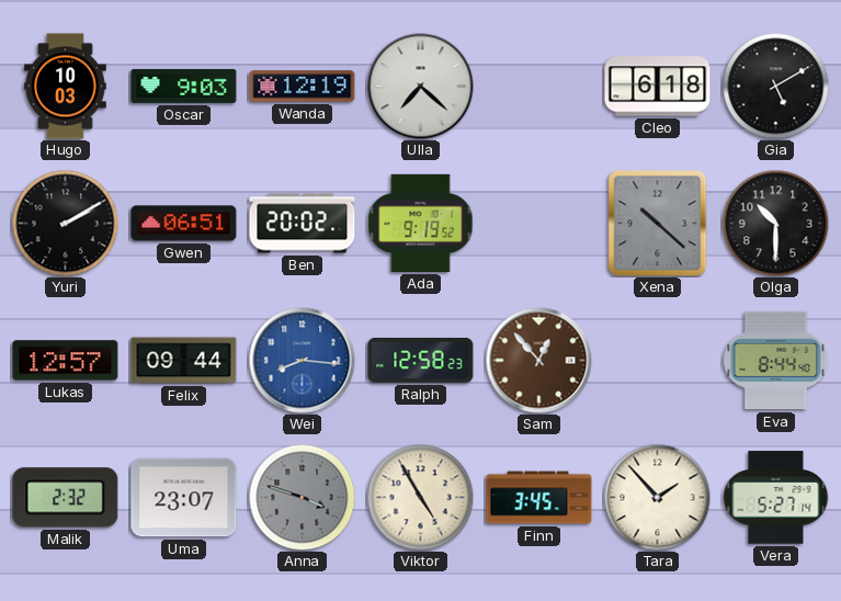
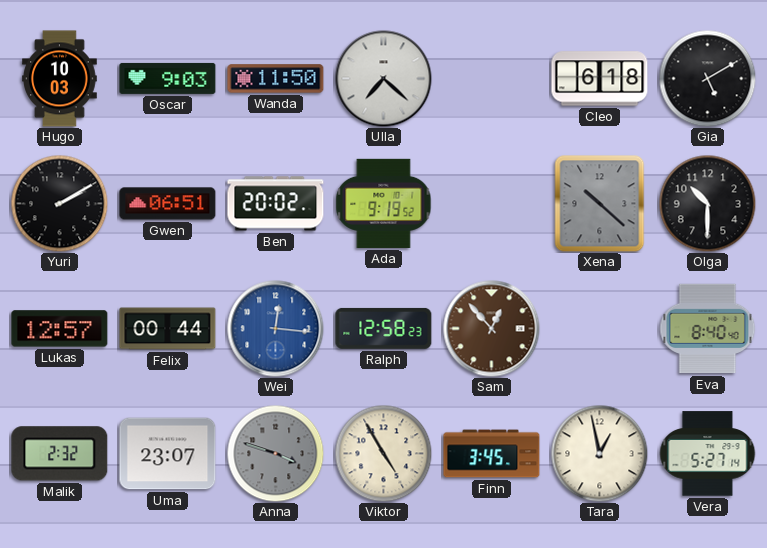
Wanda: 12:19 -> 11:50
Felix: 09:44 -> 00:44
Wei: 8:16 -> 12:16
Eva: 8:44 -> 8:40
Tara: 1:53 -> 12:58
